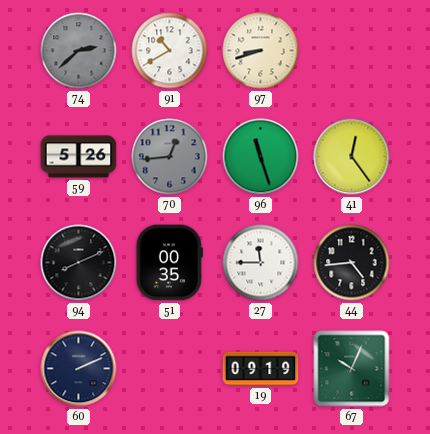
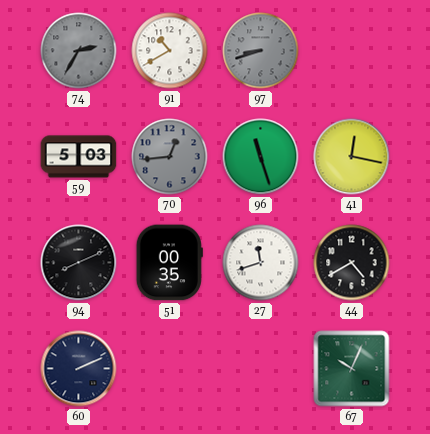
74: 2:38 -> 2:35
97 dial: cream -> grey
59: 5:26 -> 5:03
41: 12:24 -> 12:17
27: 11:45 -> 11:42
44: 4:44 -> 4:40
19: 09:19 -> none
